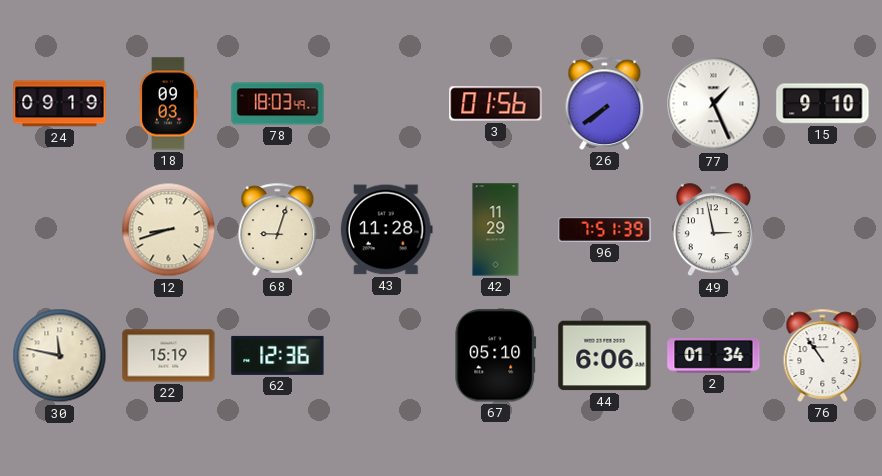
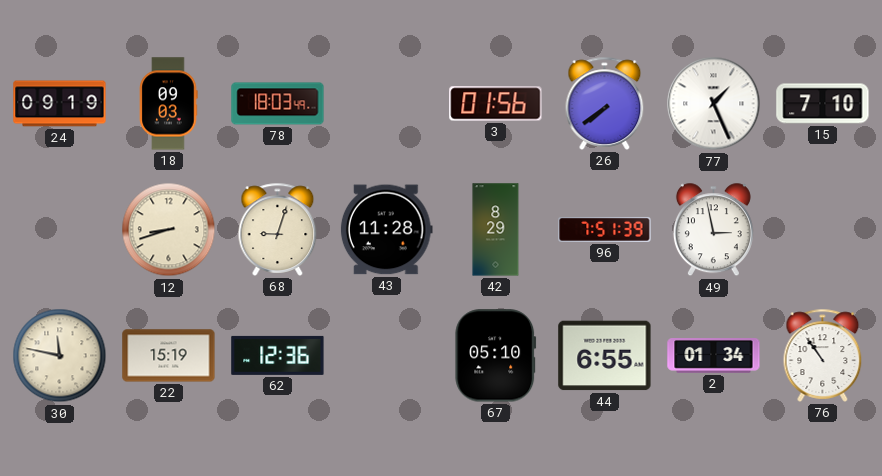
15: 9:10 -> 7:10
42: 11:29 -> 8:29
44: 6:06 -> 6:55
